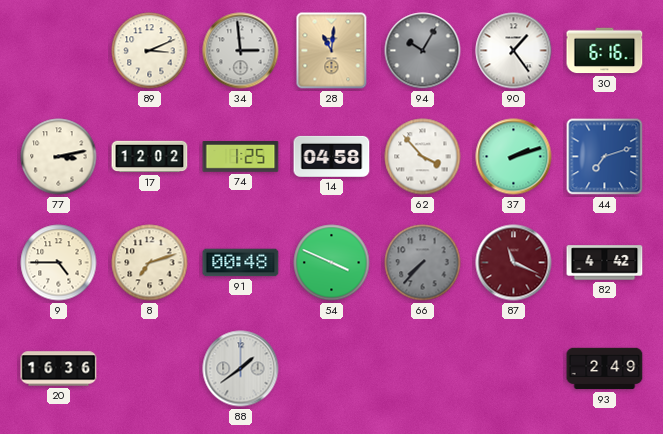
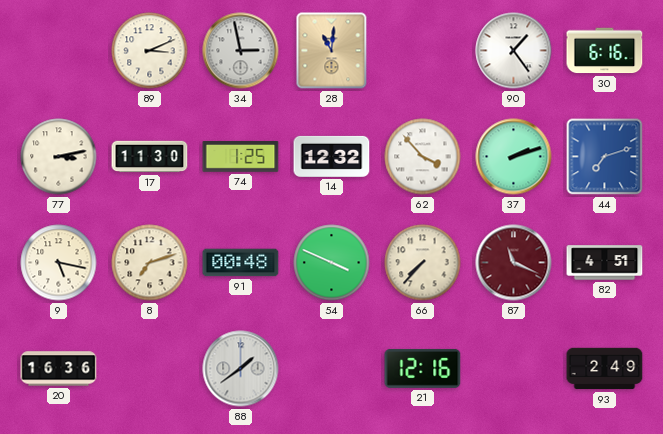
34: 2:59 -> 2:58
94: 10:05 -> none
17: 12:02 -> 11:30
14: 04:58 -> 12:32
9: 4:45 -> 5:17
66 dial: grey -> cream
82: 4:42 -> 4:51
21: none -> 12:16
